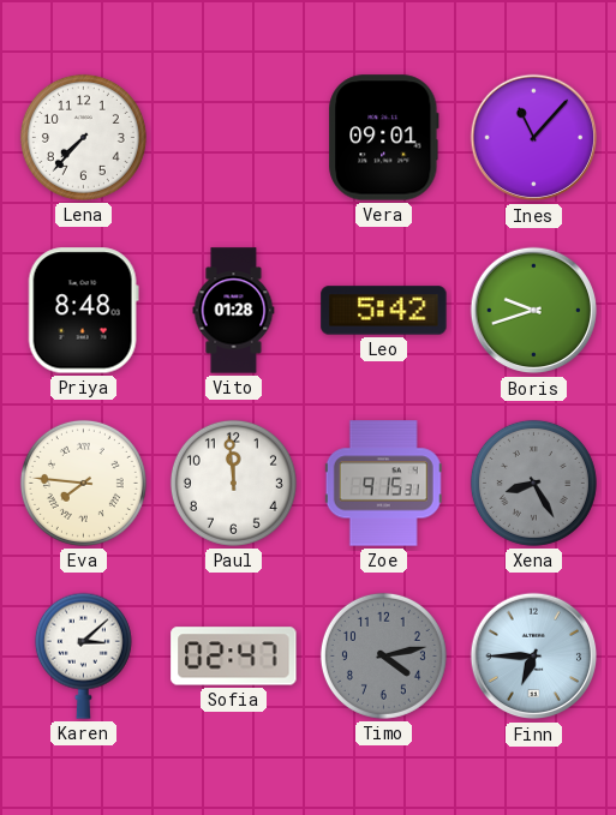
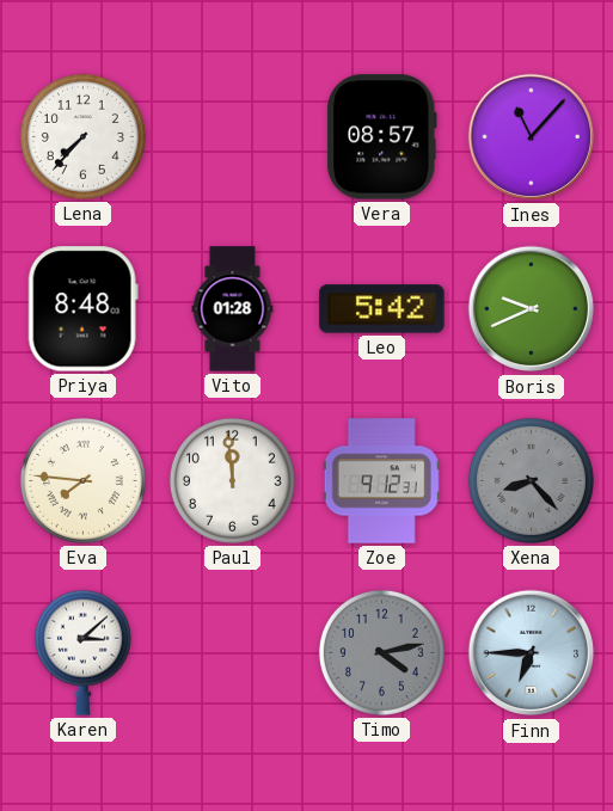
Vera: 09:01 -> 08:57
Boris: 9:42 -> 9:41
Zoe: 9:15 -> 9:12
Xena: 8:25 -> 8:23
Sofia: 02:47 -> none
